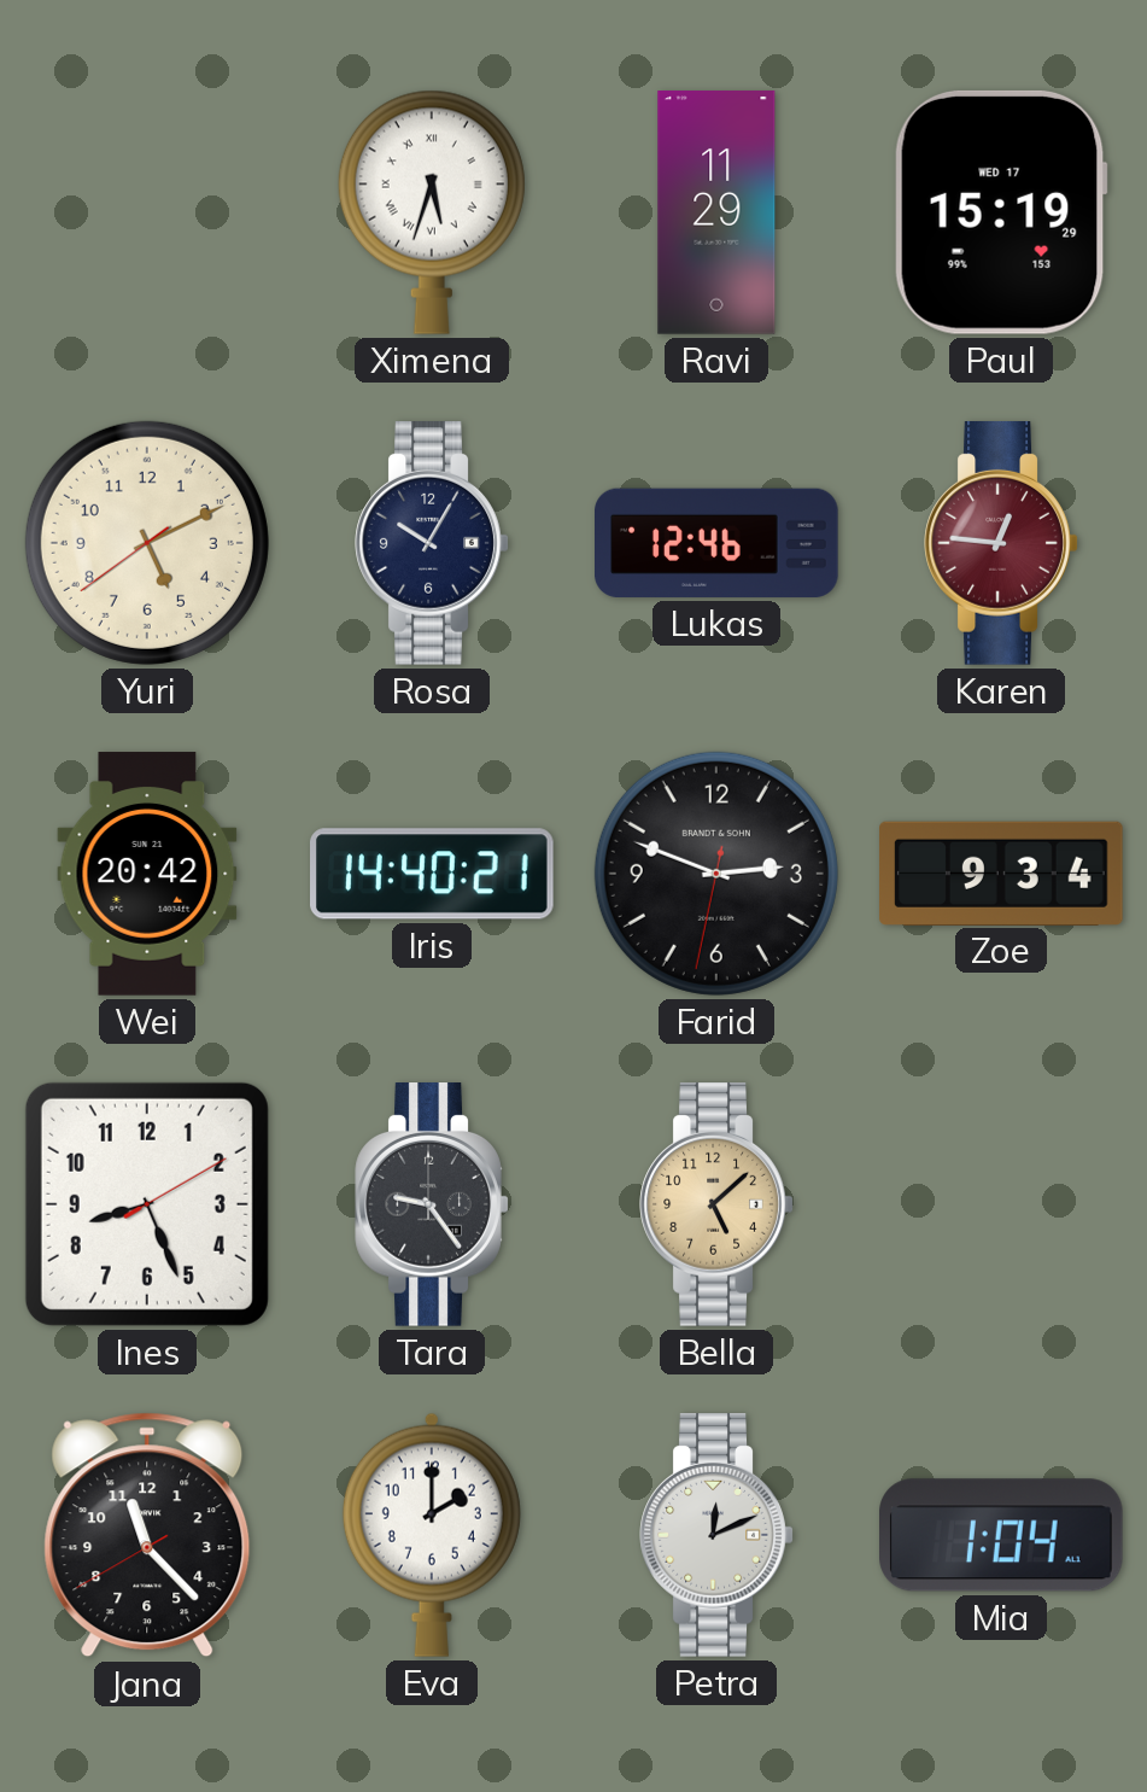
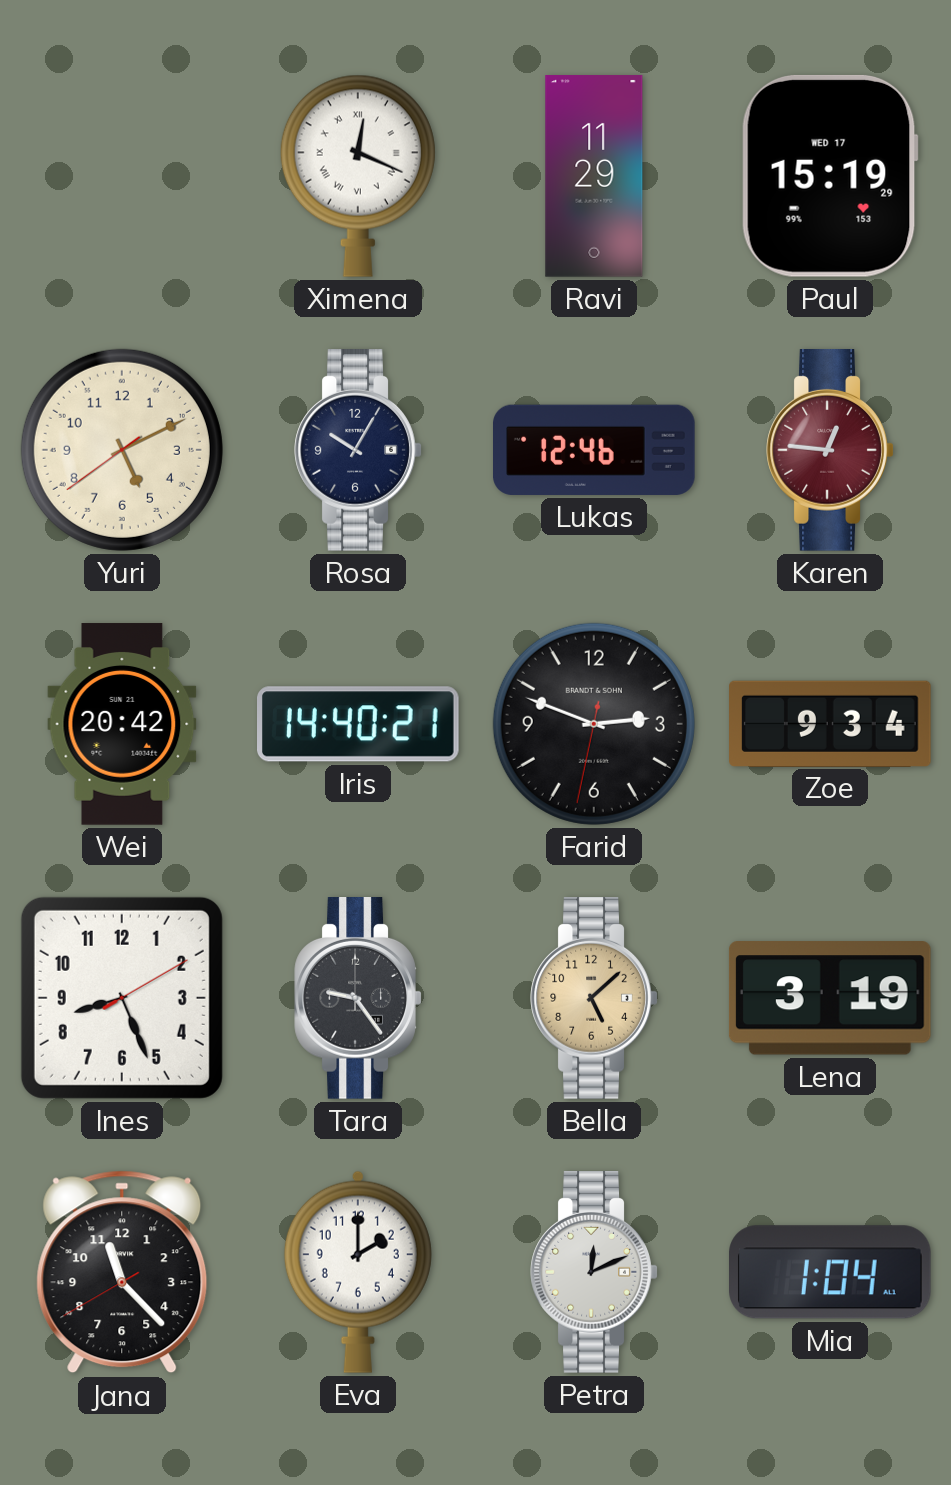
Ximena: 5:33 -> 12:19
Lena: none -> 3:19
